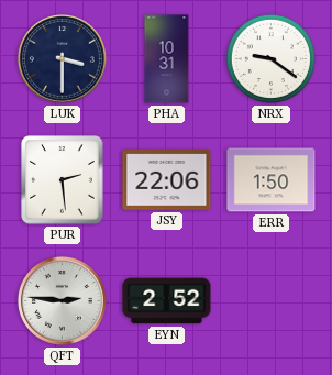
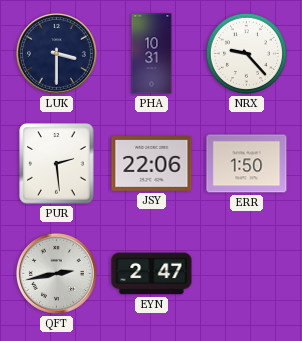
NRX: 9:21 -> 9:23
QFT: 2:46 -> 2:43
EYN: 2:52 -> 2:47
